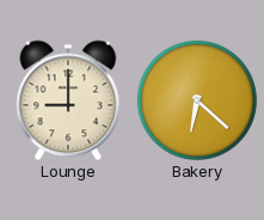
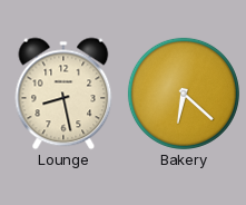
Lounge: 9:00 -> 8:28
